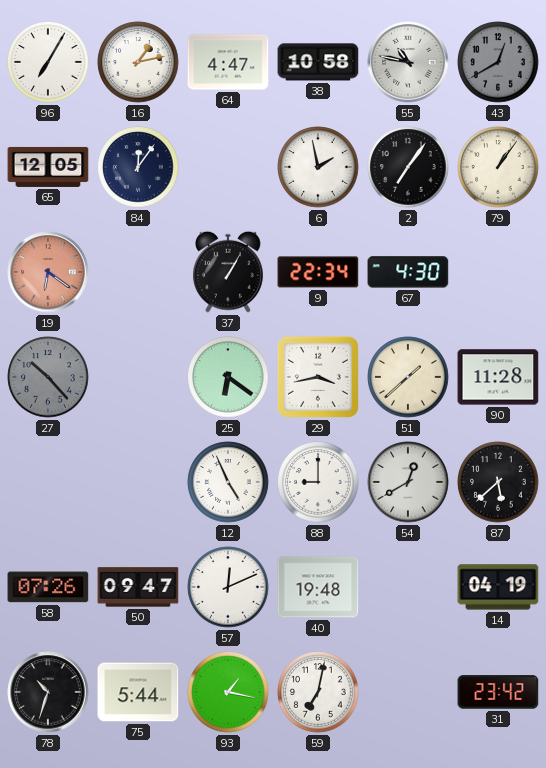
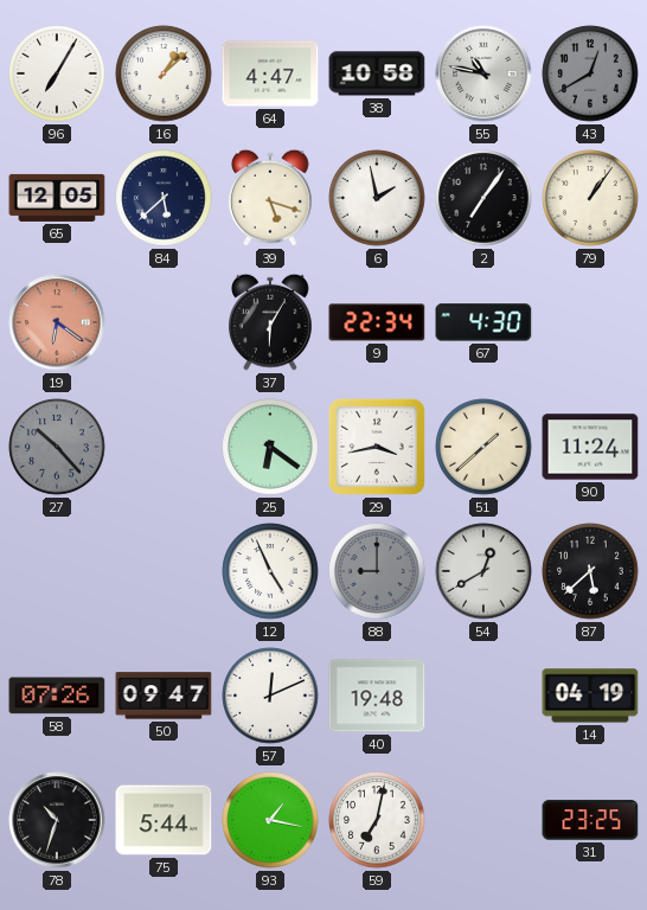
16: 1:13 -> 1:08
84: 12:06 -> 5:38
39: none -> 5:18
37: 1:05 -> 6:05
90: 11:28 -> 11:24
88 dial: white -> grey
31: 23:42 -> 23:25
